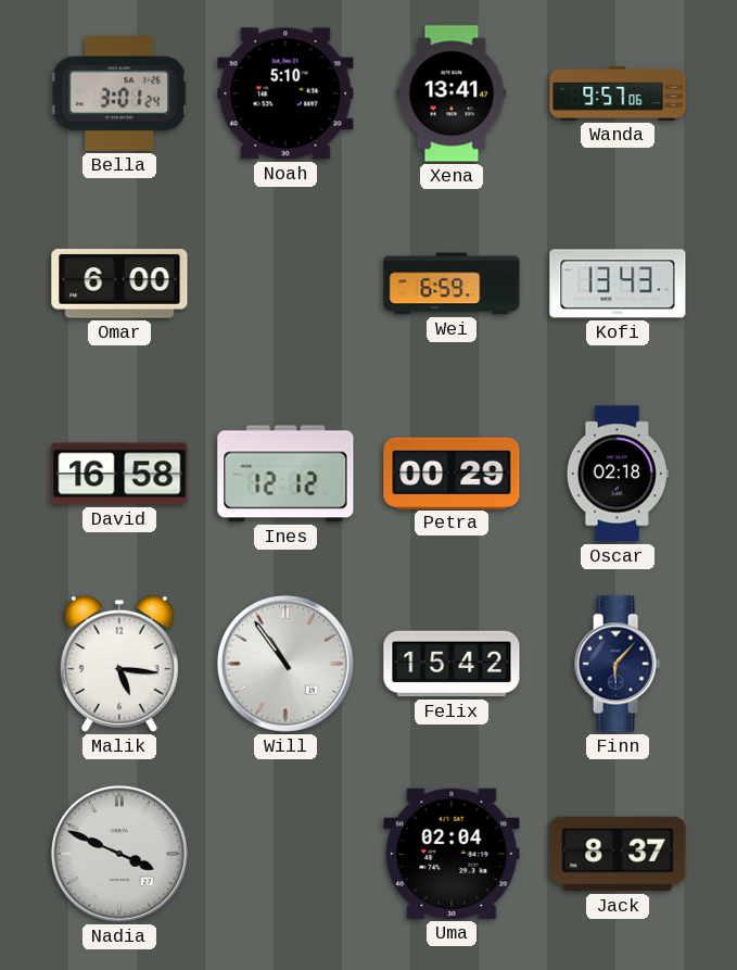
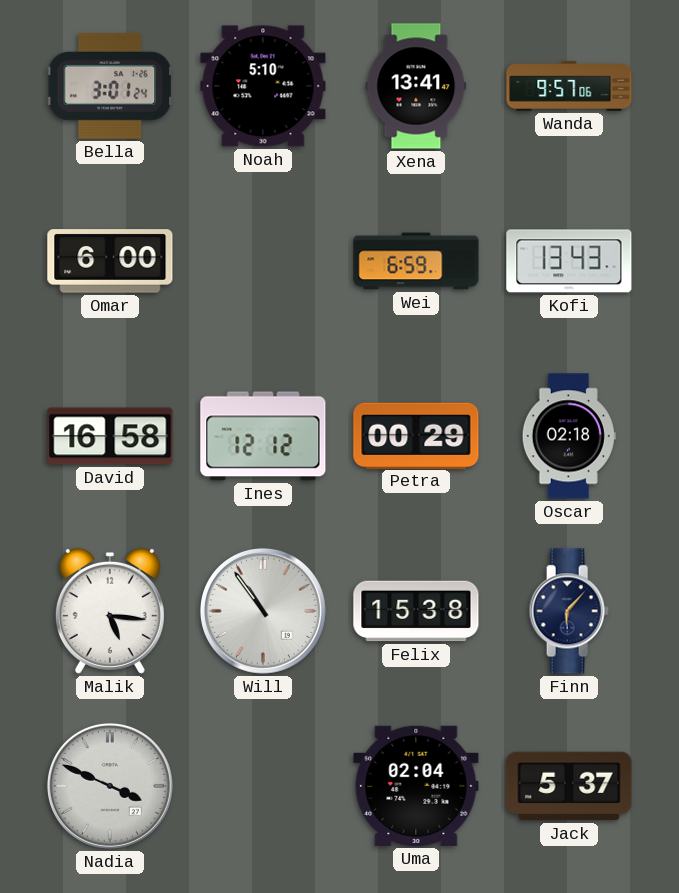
Felix: 15:42 -> 15:38
Jack: 8:37 -> 5:37
